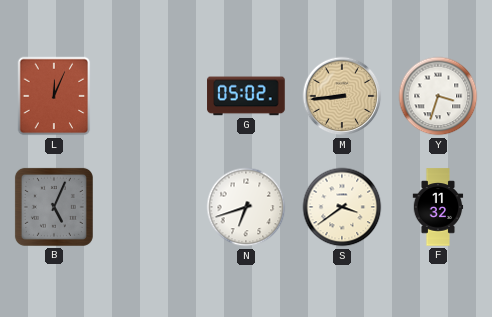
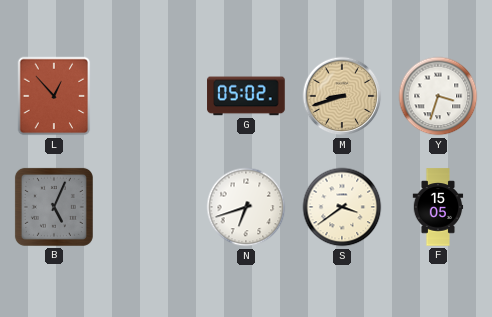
L: 12:04 -> 12:53
M: 8:44 -> 8:42
F: 11:32 -> 15:05
